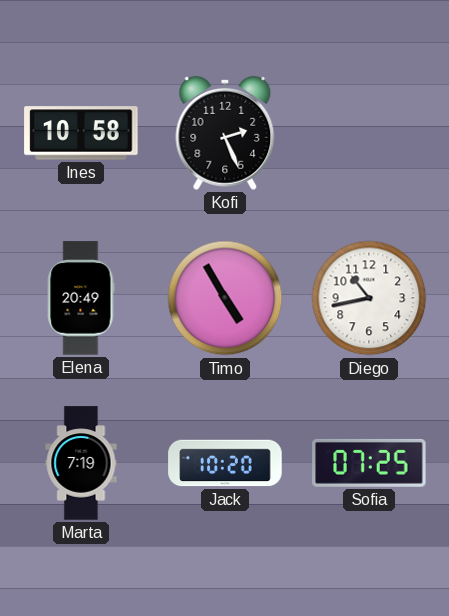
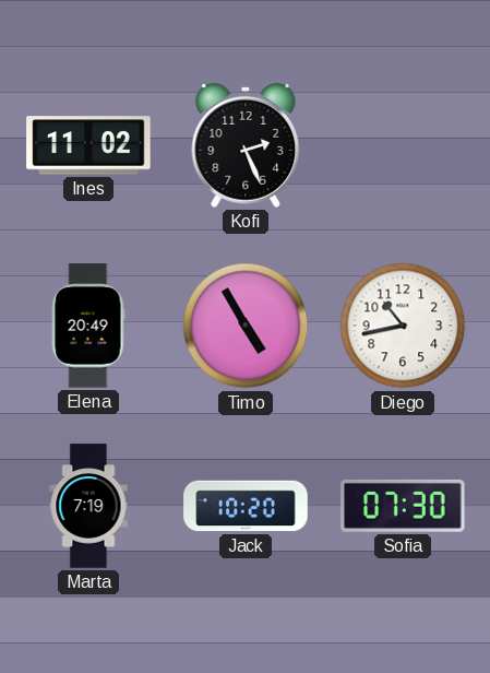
Ines: 10:58 -> 11:02
Sofia: 07:25 -> 07:30
